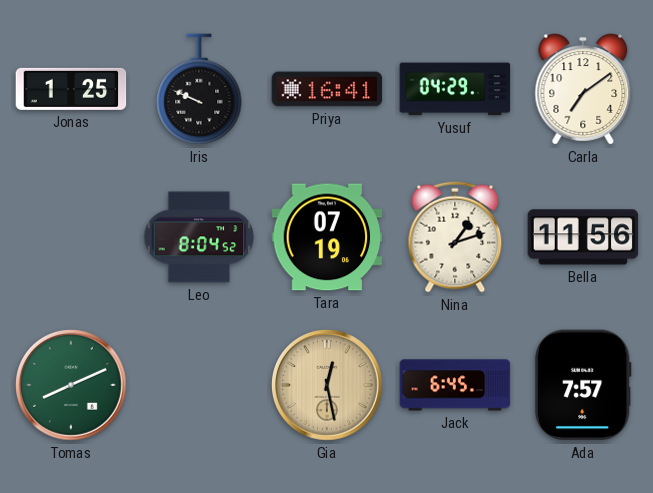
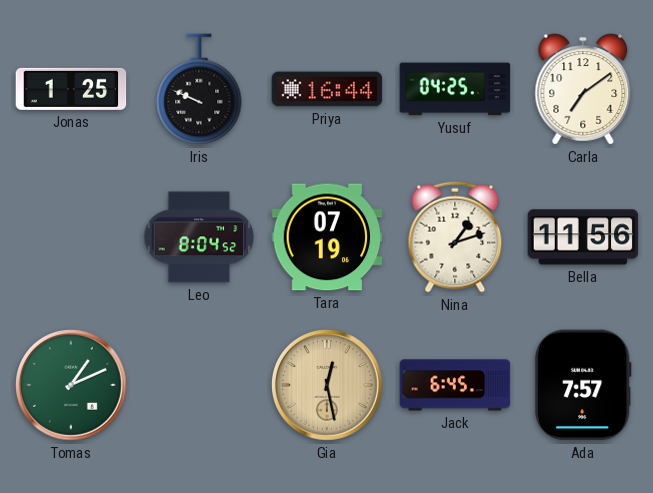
Priya: 16:41 -> 16:44
Yusuf: 04:29 -> 04:25
Tomas: 8:11 -> 1:11
